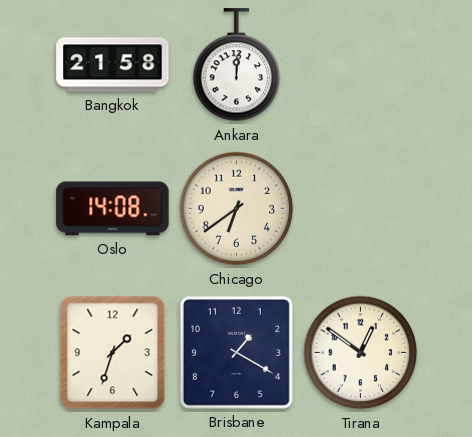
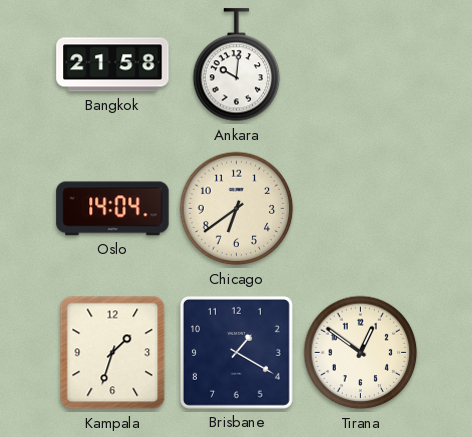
Ankara: 12:01 -> 10:01
Oslo: 14:08 -> 14:04
